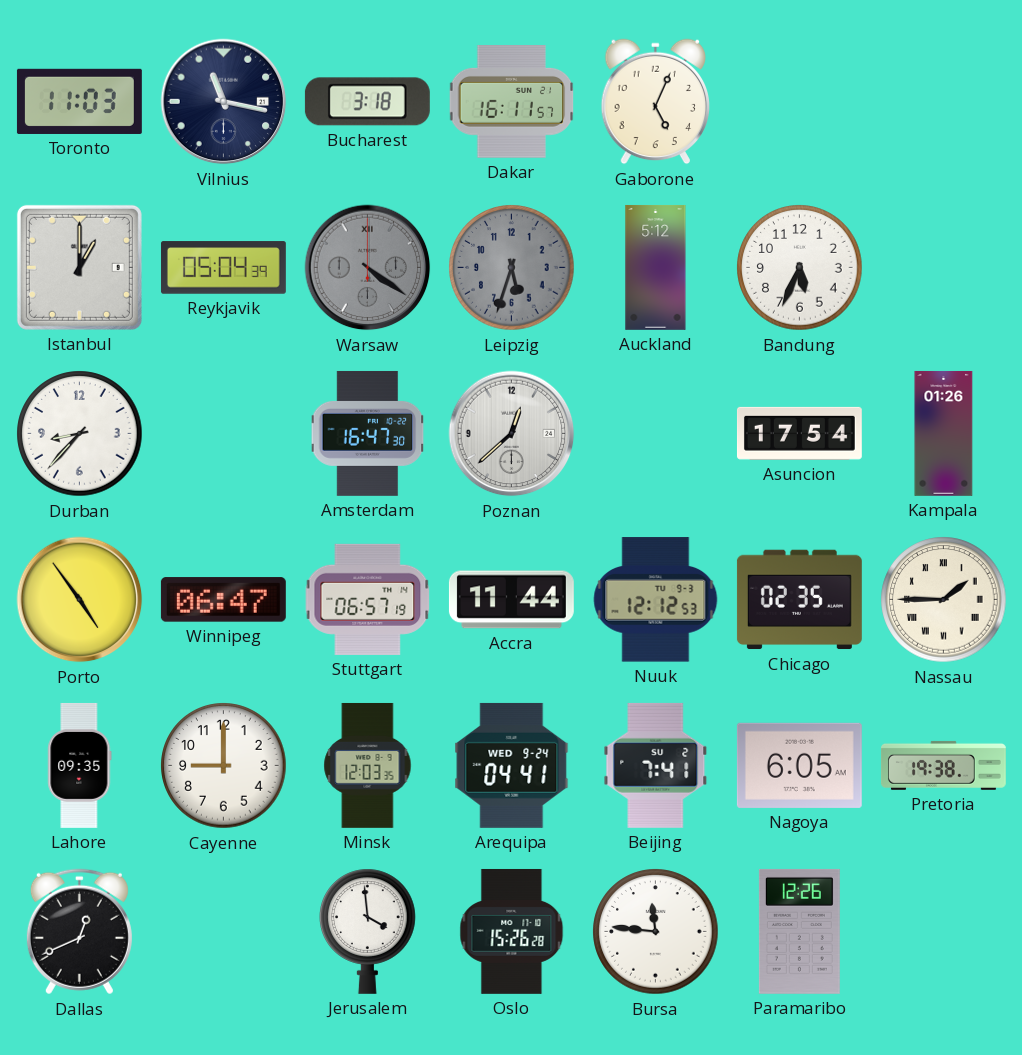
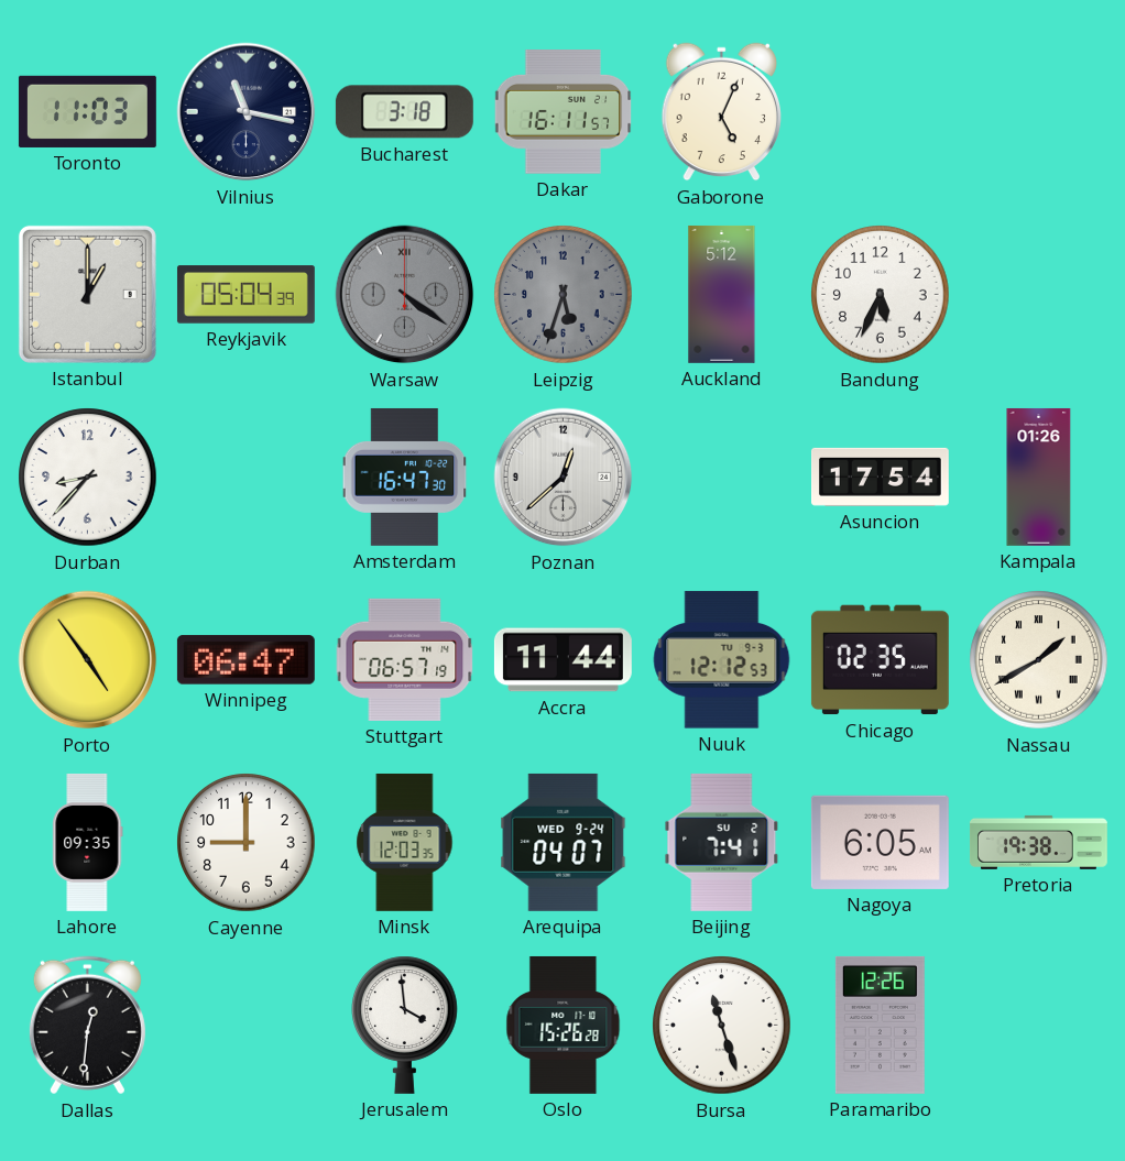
Nassau: 1:45 -> 1:40
Arequipa: 04:41 -> 04:07
Dallas: 12:41 -> 12:31
Bursa: 11:46 -> 11:27
